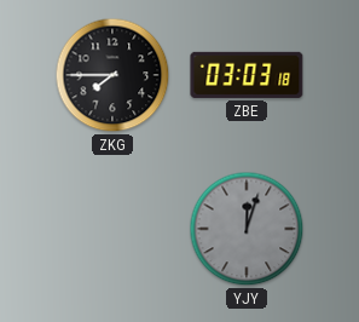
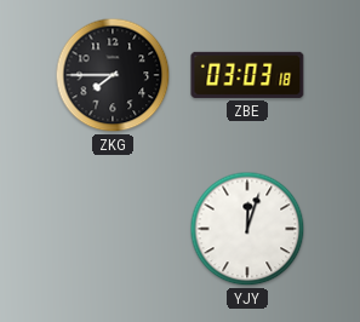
YJY dial: grey -> white
